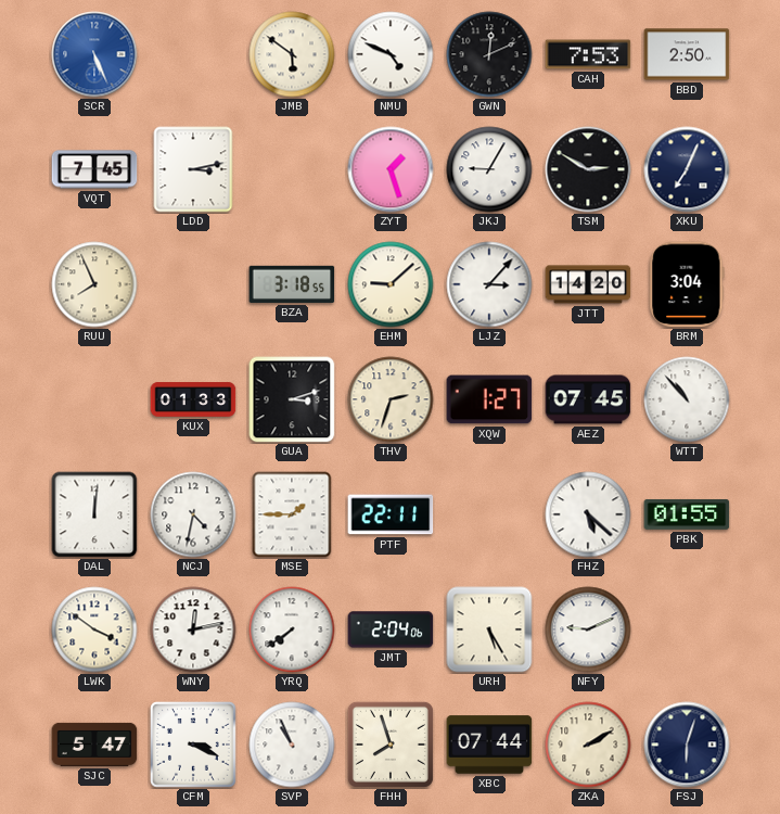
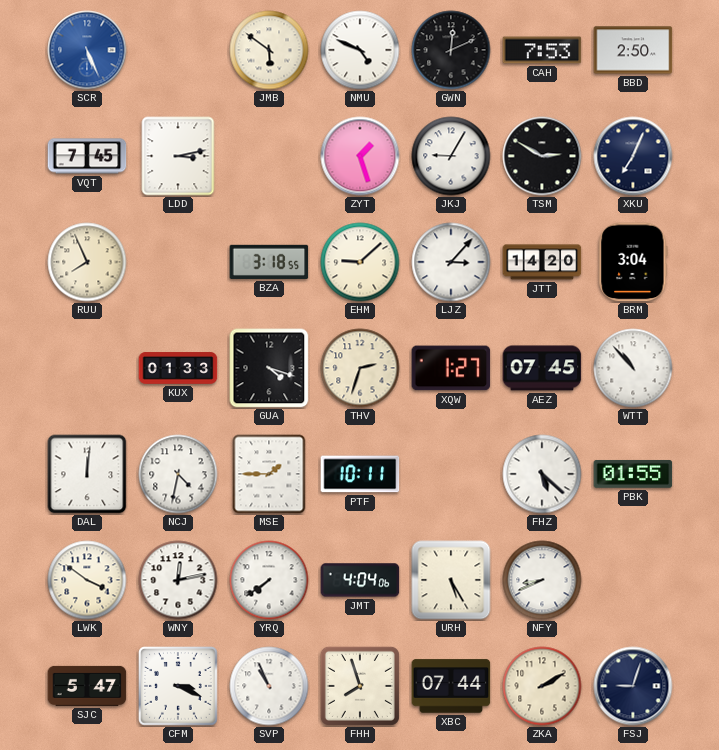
GUA: 3:12 -> 4:18
PTF: 22:11 -> 10:11
JMT: 2:04 -> 4:04
NFY: 9:11 -> 8:41
FSJ: 6:03 -> 9:03
